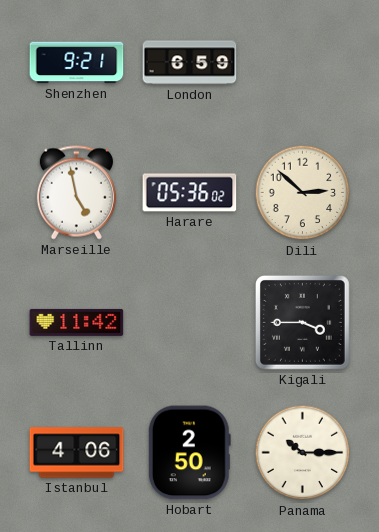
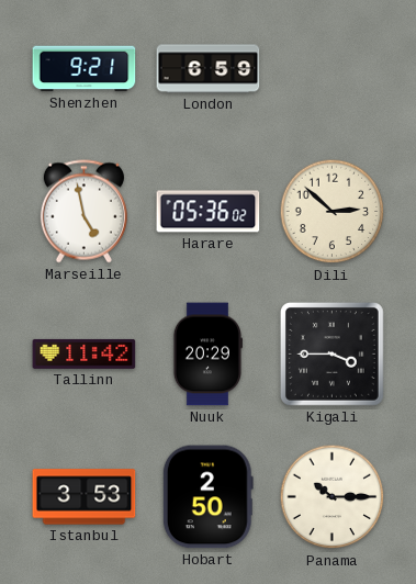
Nuuk: none -> 20:29
Istanbul: 4:06 -> 3:53
